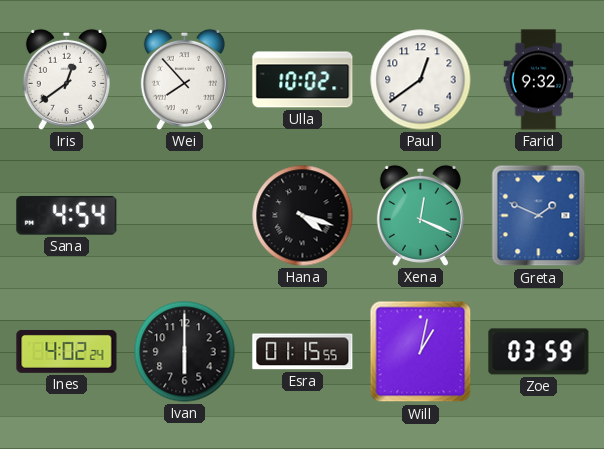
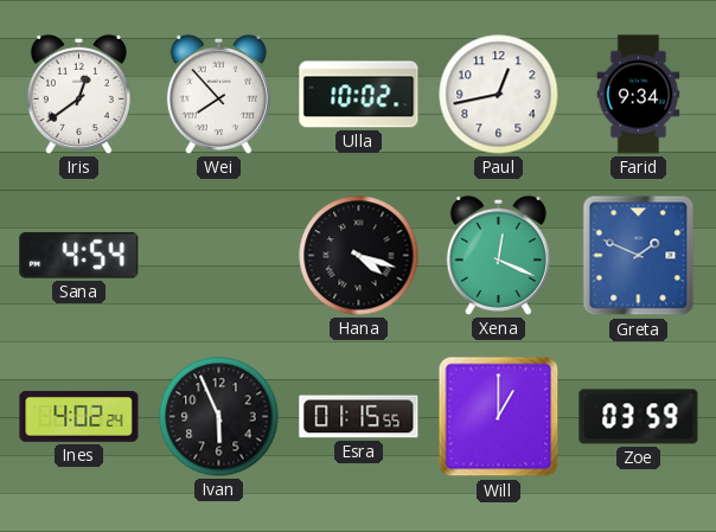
Paul: 12:39 -> 12:43
Farid: 9:32 -> 9:34
Ivan: 6:00 -> 5:56
Will: 1:02 -> 1:00
